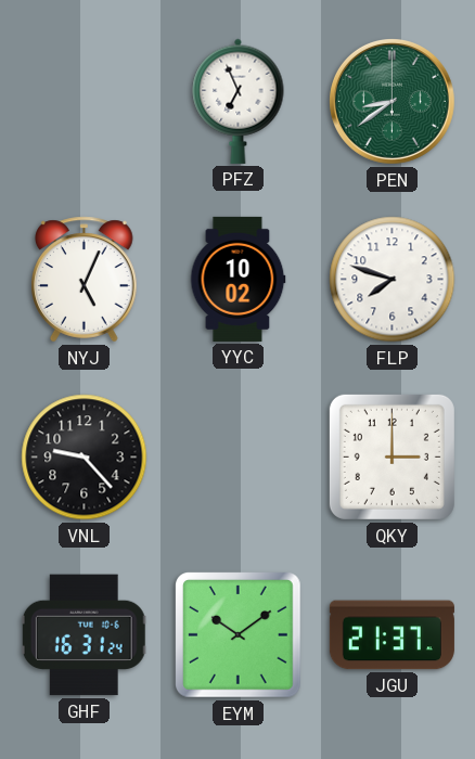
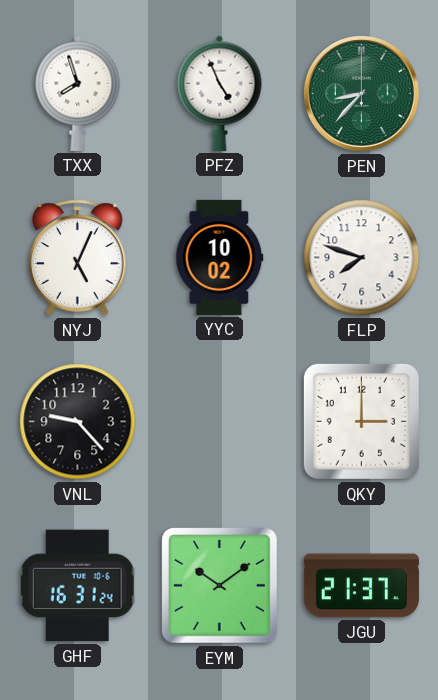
TXX: none -> 7:57
PFZ: 6:56 -> 4:56
PEN: 8:39 -> 8:37
